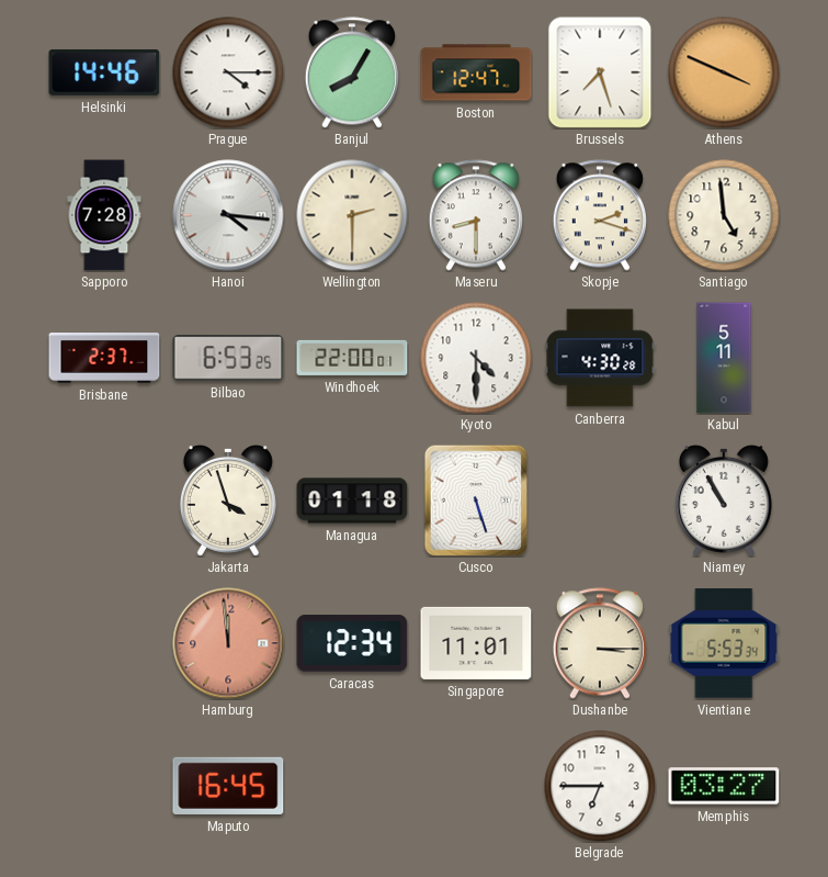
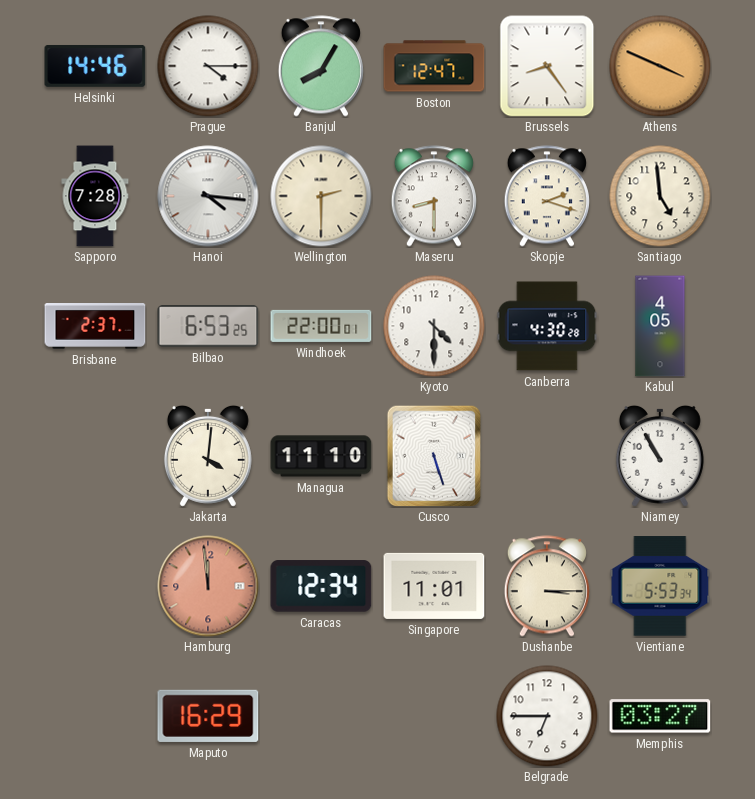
Brussels: 7:27 -> 8:24
Kabul: 5:11 -> 4:05
Jakarta: 3:57 -> 4:01
Managua: 01:18 -> 11:10
Maputo: 16:45 -> 16:29
